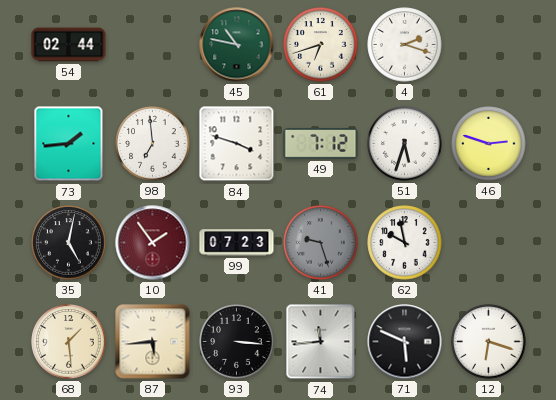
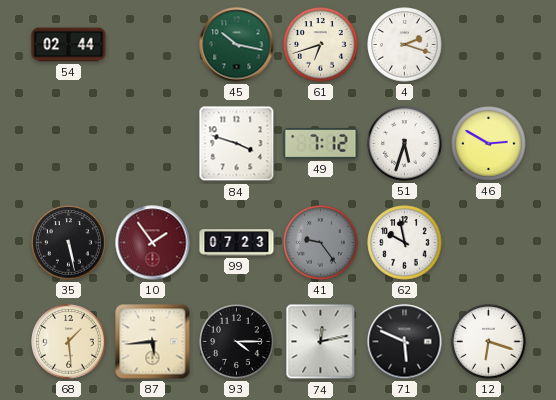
45: 10:47 -> 10:17
73: 1:44 -> none
98: 6:59 -> none
46: 2:48 -> 2:50
35: 5:02 -> 5:28
41: 9:27 -> 9:24
93: 3:16 -> 4:15
74: 11:44 -> 12:13
